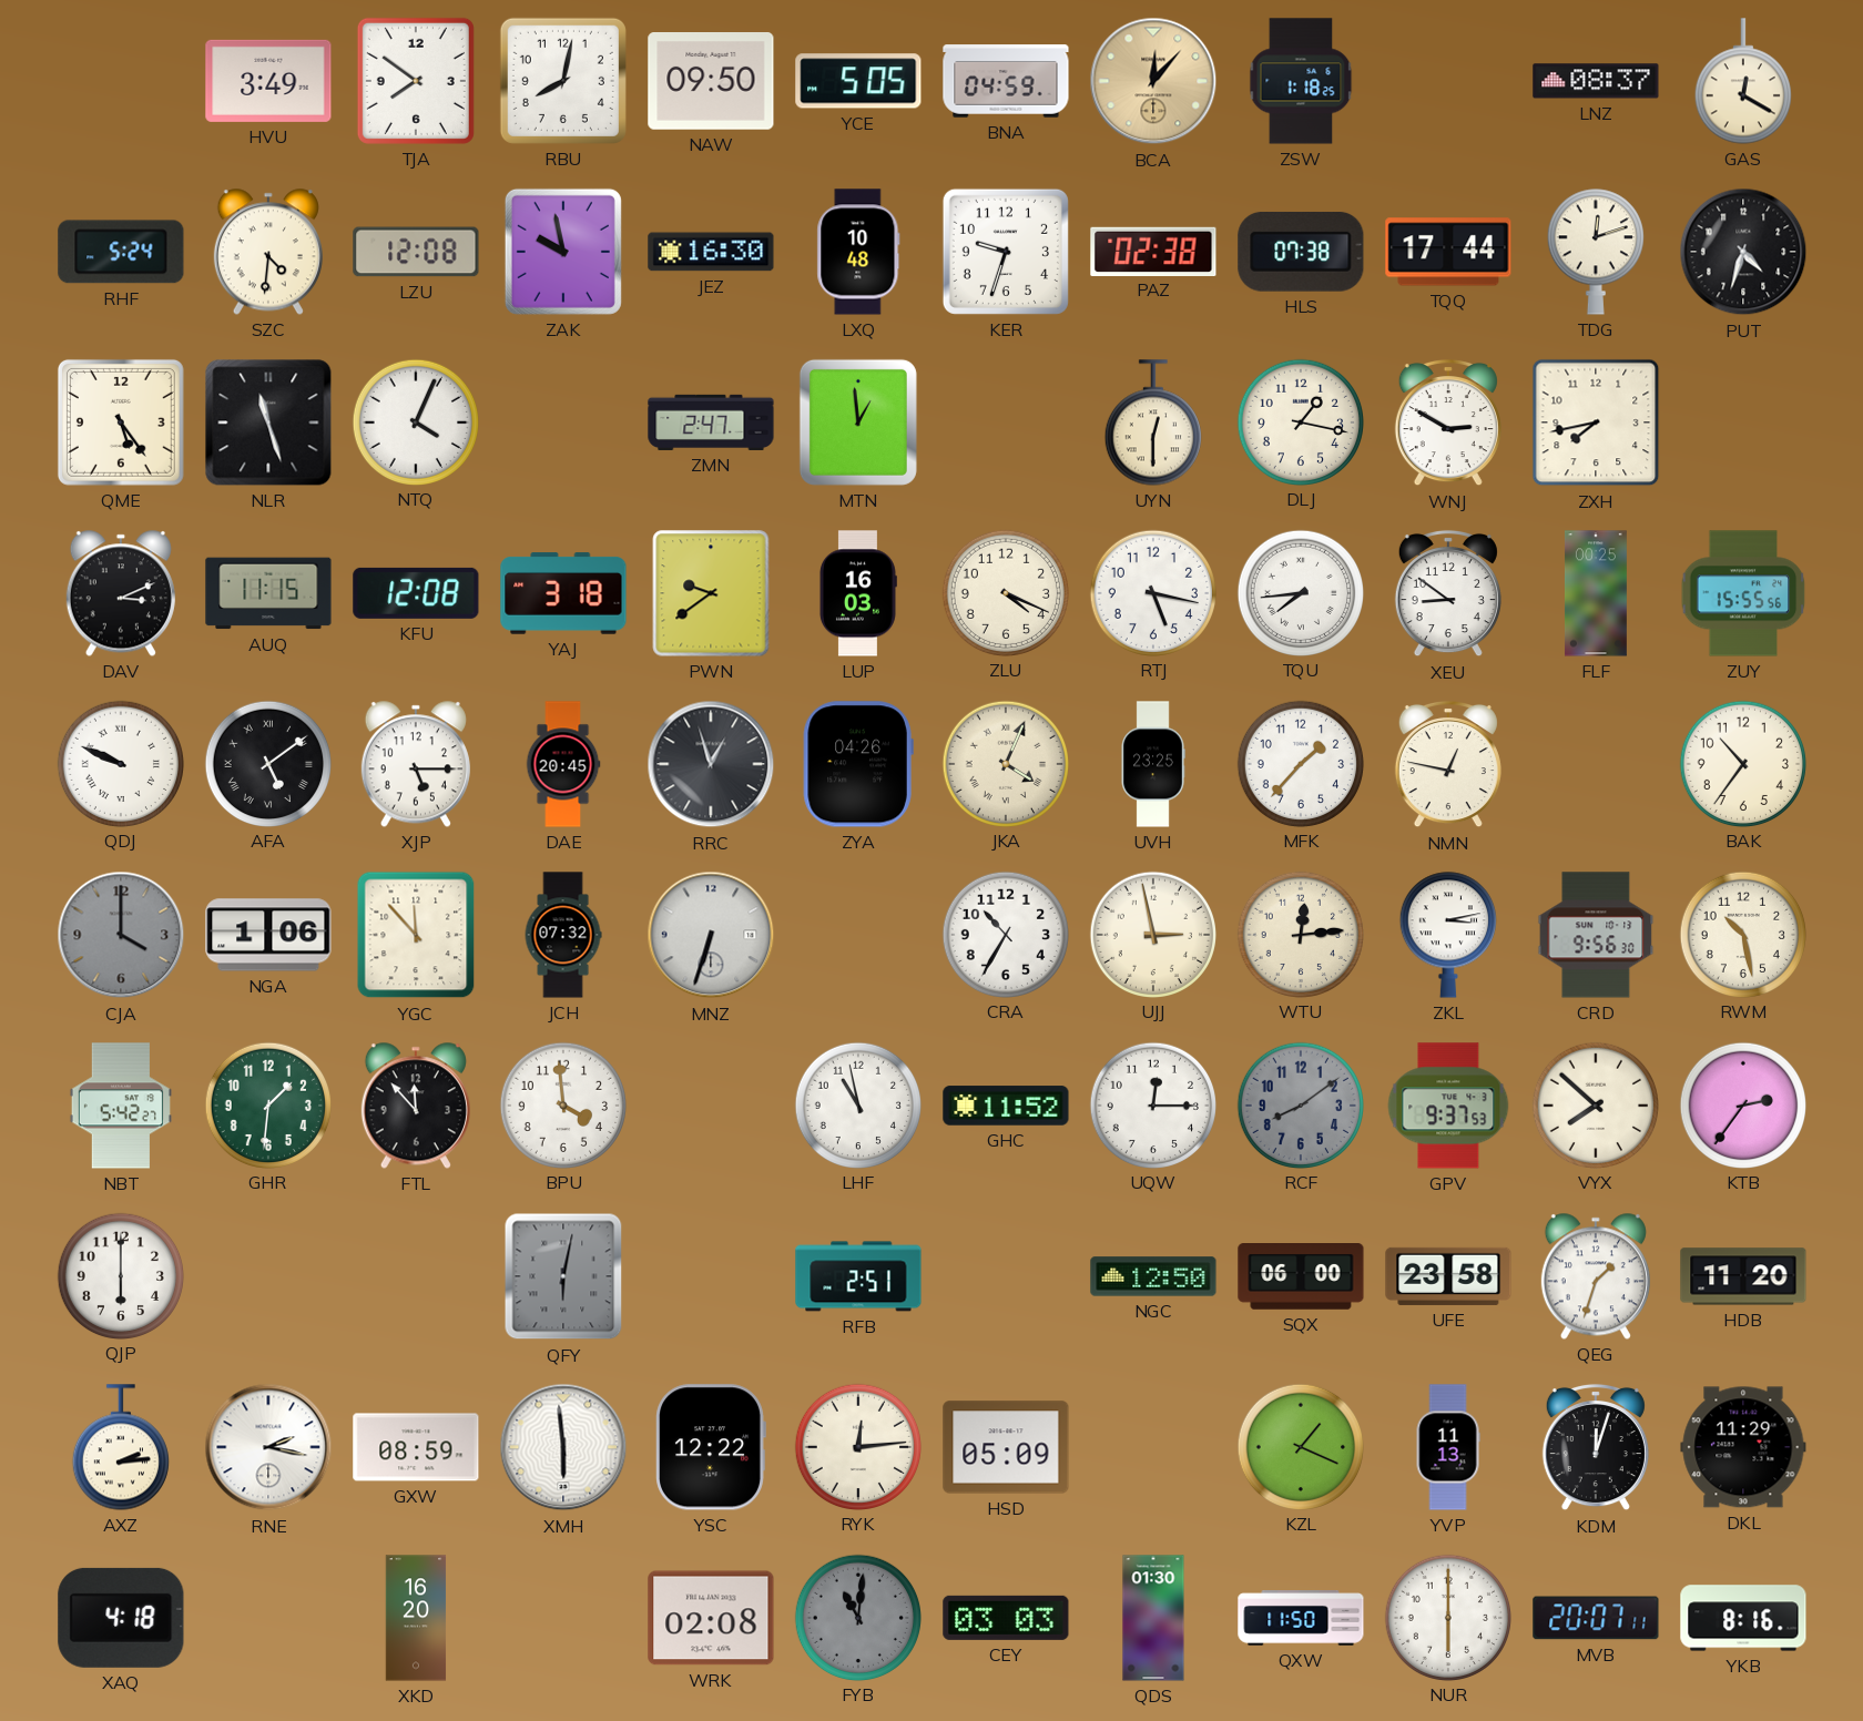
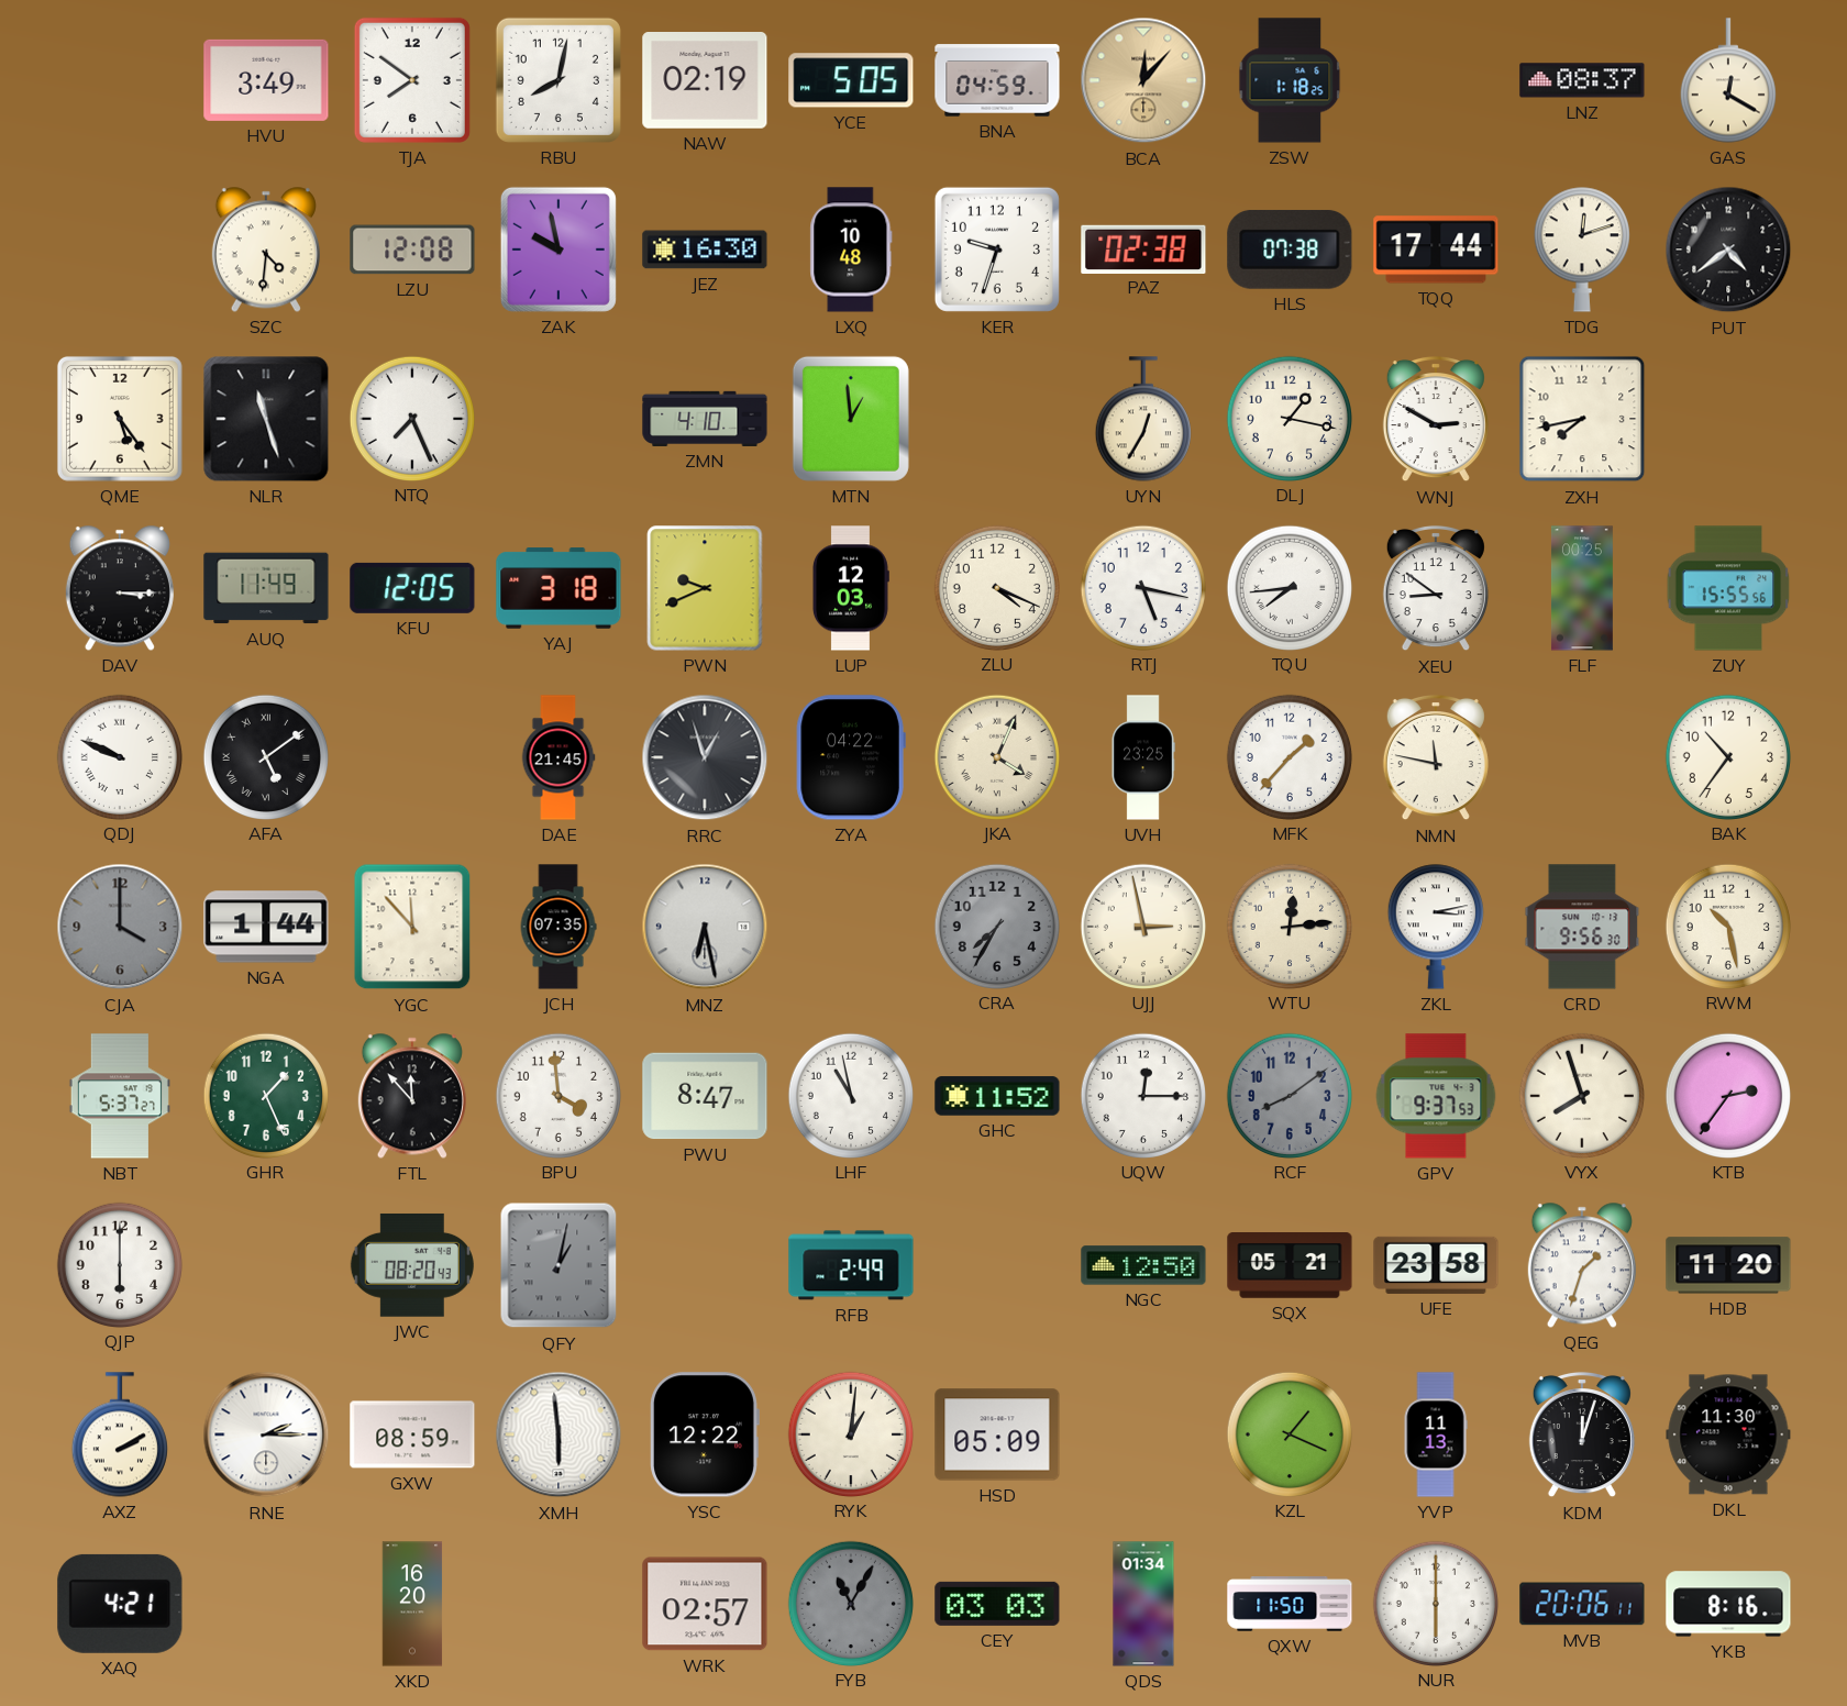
NAW: 09:50 -> 02:19
RHF: 5:24 -> none
PUT: 4:33 -> 4:39
NTQ: 4:04 -> 7:26
ZMN: 2:47 -> 4:10
UYN: 12:30 -> 12:35
DAV: 3:11 -> 3:15
AUQ: 11:15 -> 11:49
KFU: 12:08 -> 12:05
PWN: 9:39 -> 9:41
LUP: 16:03 -> 12:03
XJP: 5:15 -> none
DAE: 20:45 -> 21:45
ZYA: 04:26 -> 04:22
NMN: 12:47 -> 11:47
NGA: 1:06 -> 1:44
JCH: 07:32 -> 07:35
MNZ: 6:33 -> 6:28
CRA: 10:35 -> 7:35
CRA dial: white -> grey
NBT: 5:42 -> 5:37
GHR: 1:31 -> 1:26
PWU: none -> 8:47
VYX: 7:52 -> 7:57
JWC: none -> 08:20
QFY: 6:02 -> 1:02
RFB: 2:51 -> 2:49
SQX: 06:00 -> 05:21
AXZ: 2:14 -> 2:10
RNE: 2:17 -> 2:15
RYK: 12:14 -> 1:01
DKL: 11:29 -> 11:30
XAQ: 4:18 -> 4:21
WRK: 02:08 -> 02:57
FYB: 11:01 -> 11:05
QDS: 01:30 -> 01:34
MVB: 20:07 -> 20:06
